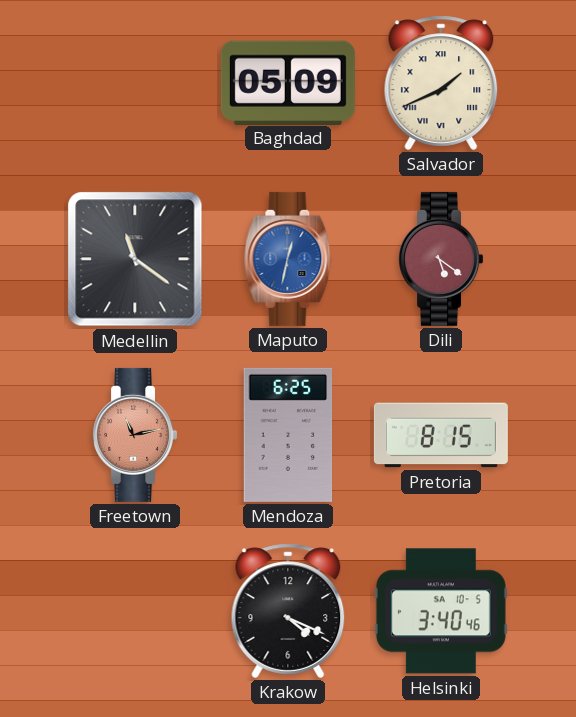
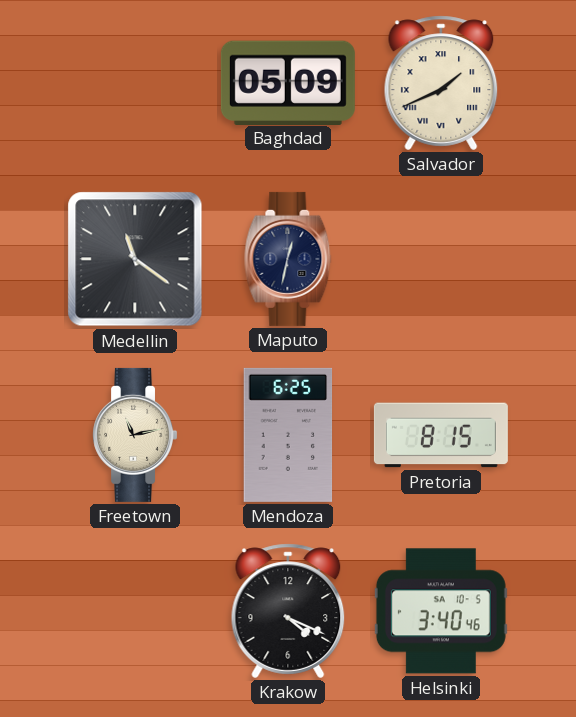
Maputo dial: blue -> navy
Dili: 5:21 -> none
Freetown dial: salmon -> cream
